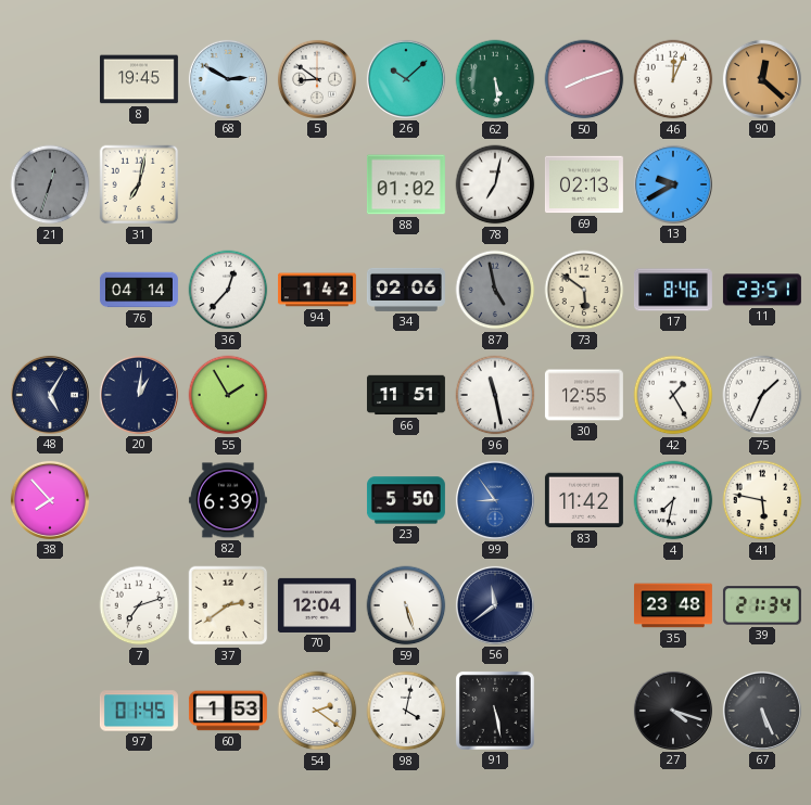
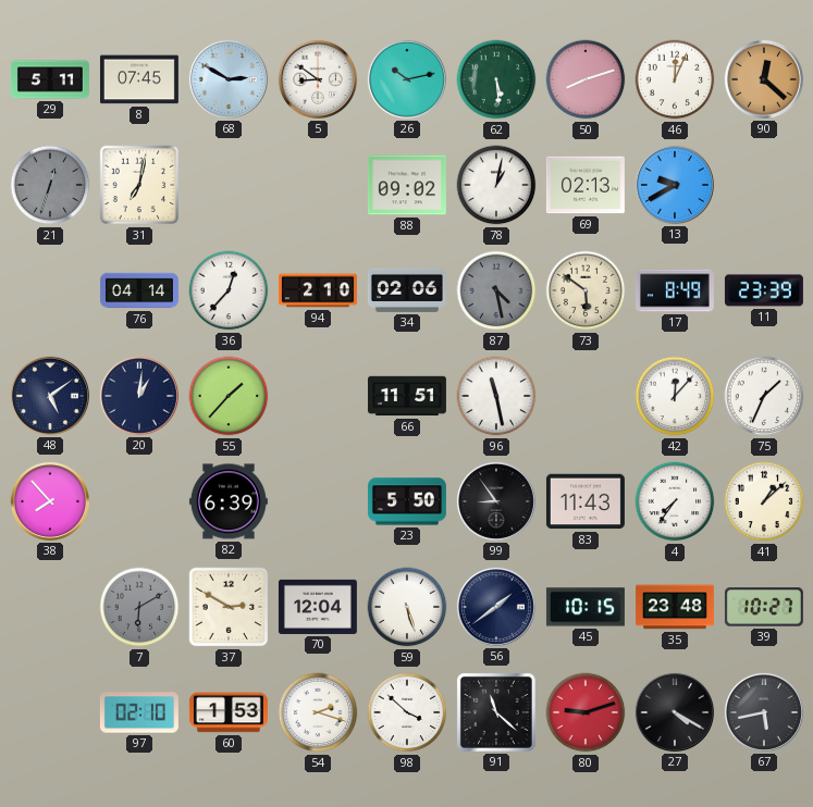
29: none -> 5:11
8: 19:45 -> 07:45
26: 10:08 -> 10:13
88: 01:02 -> 09:02
78: 7:02 -> 1:02
94: 1:42 -> 2:10
87: 4:58 -> 4:28
17: 8:46 -> 8:49
11: 23:51 -> 23:39
48: 5:05 -> 5:09
55: 1:55 -> 1:37
30: 12:55 -> none
42: 1:25 -> 12:07
99 dial: blue -> black
83: 11:42 -> 11:43
4: 7:32 -> 7:36
41: 5:47 -> 1:08
7: 7:12 -> 6:10
7 dial: white -> grey
37: 2:39 -> 2:50
56: 11:39 -> 1:39
45: none -> 10:15
39: 21:34 -> 10:27
97: 01:45 -> 02:10
54: 2:21 -> 2:18
98: 4:02 -> 3:52
91: 5:28 -> 11:22
80: none -> 9:12
27: 4:18 -> 4:20
67: 5:26 -> 5:43
